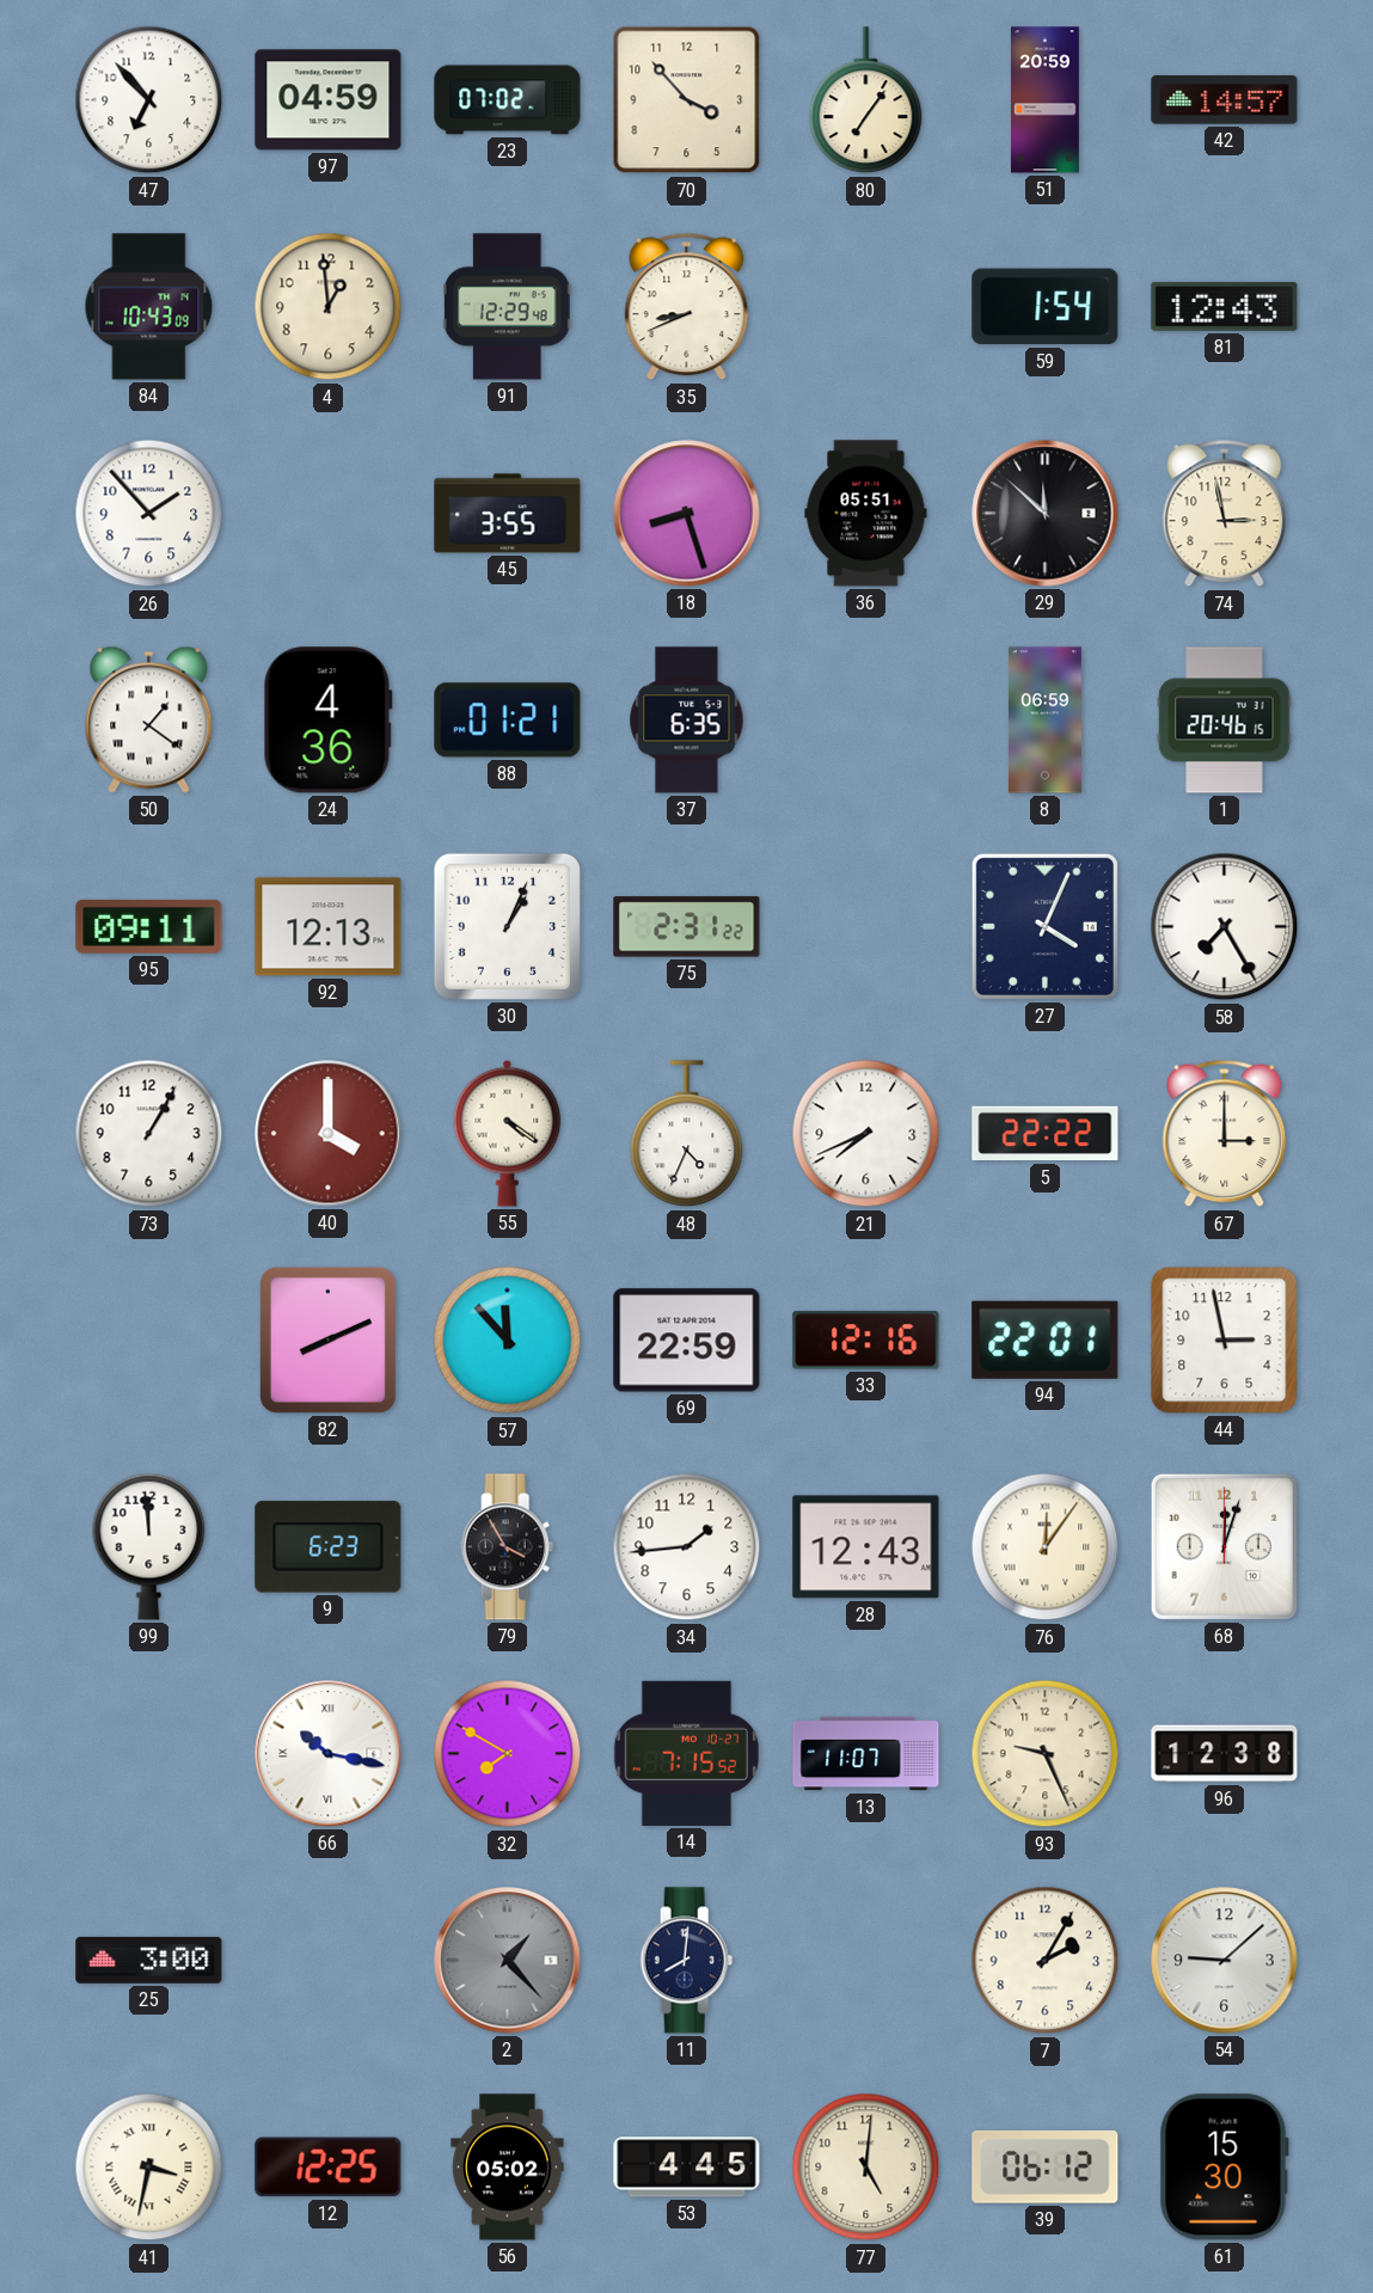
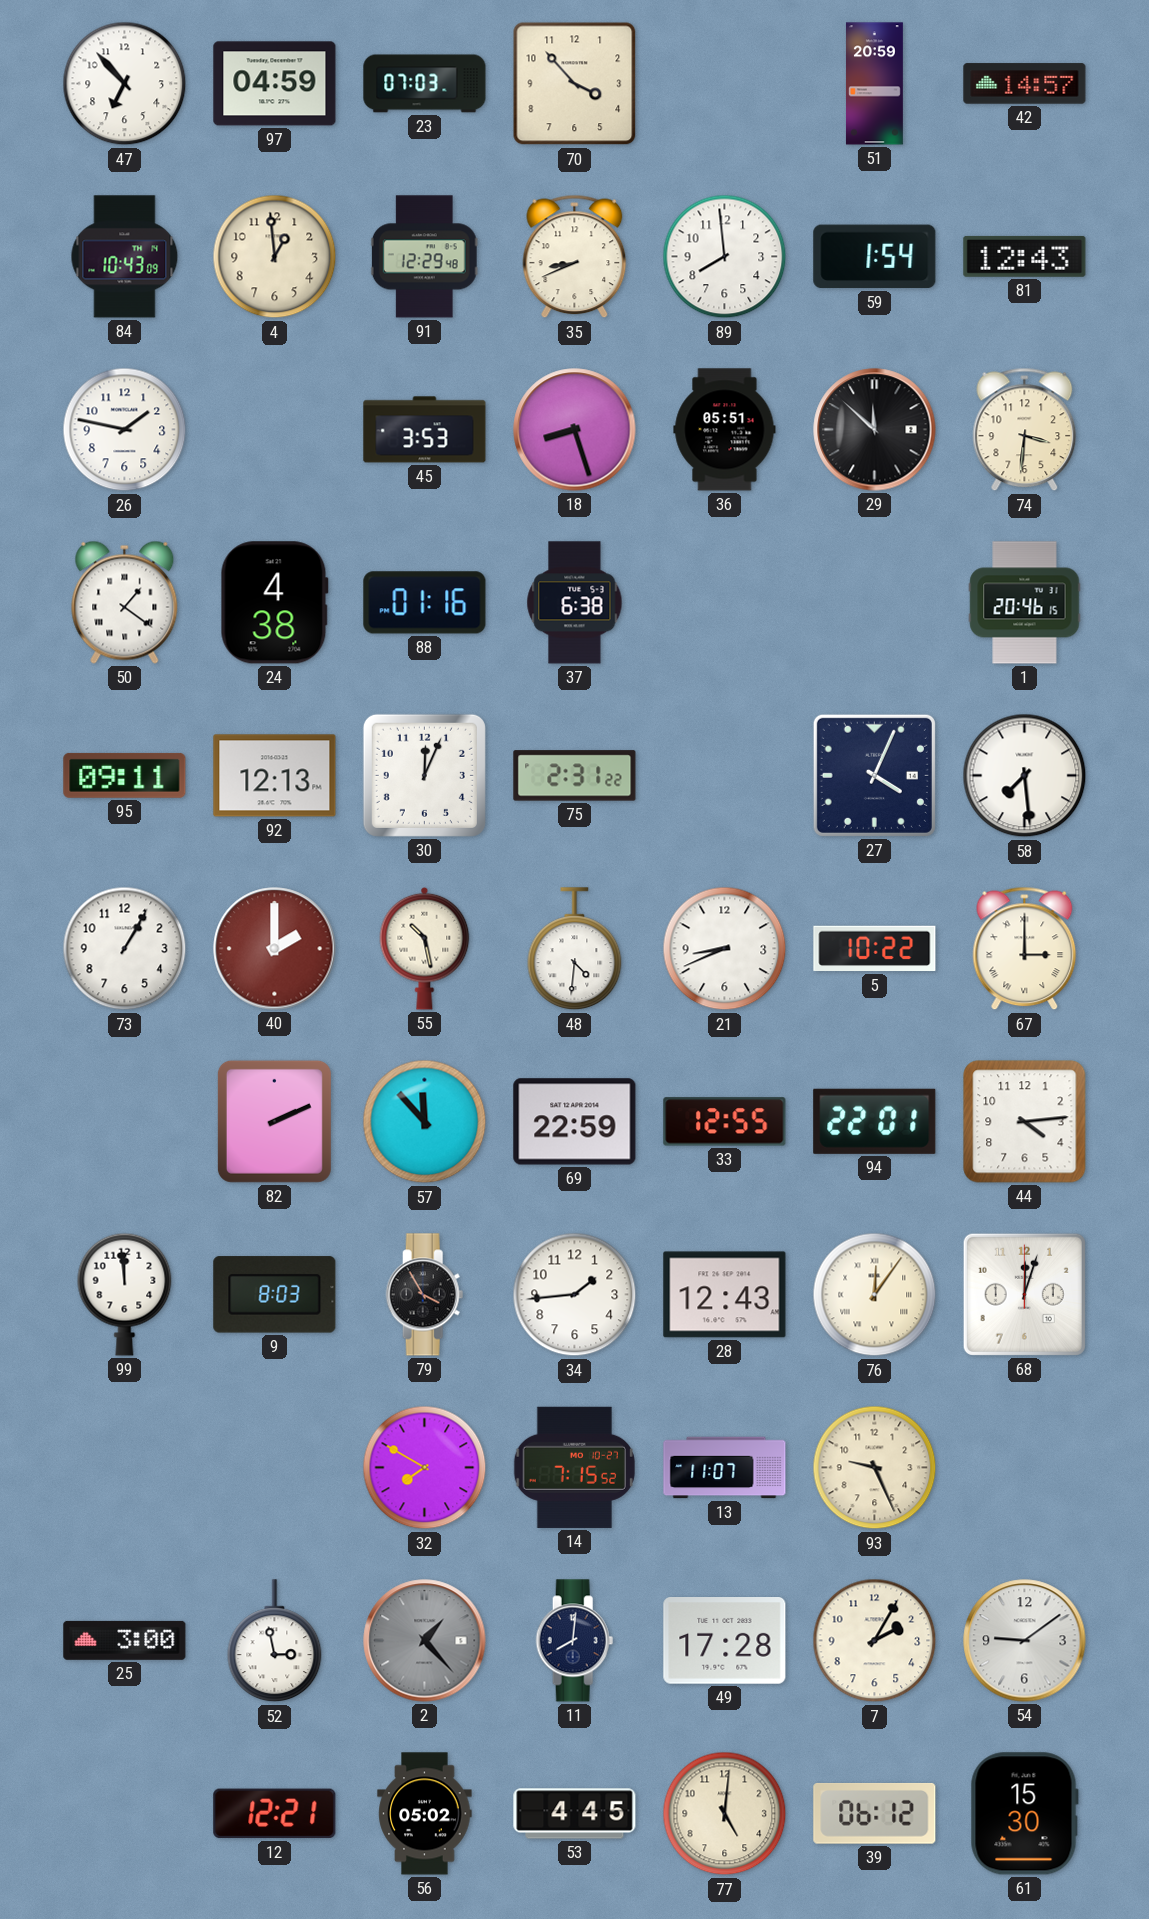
23: 07:02 -> 07:03
80: 7:06 -> none
89: none -> 7:59
26: 1:53 -> 1:47
45: 3:55 -> 3:53
74: 2:58 -> 3:31
24: 4:36 -> 4:38
88: 01:21 -> 01:16
37: 6:35 -> 6:38
8: 06:59 -> none
30: 1:04 -> 12:04
58: 7:25 -> 7:29
40: 4:00 -> 2:00
55: 4:21 -> 10:28
48: 4:34 -> 4:31
21: 7:41 -> 8:41
5: 22:22 -> 10:22
82: 8:11 -> 2:11
33: 12:16 -> 12:55
44: 2:58 -> 4:14
9: 6:23 -> 8:03
66: 10:17 -> none
96: 12:38 -> none
52: none -> 2:58
49: none -> 17:28
54: 9:08 -> 9:09
41: 3:32 -> none
12: 12:25 -> 12:21
